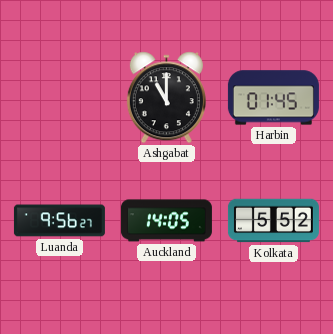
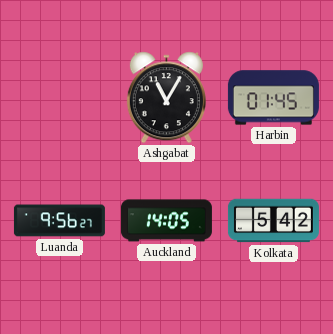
Ashgabat: 11:00 -> 11:05
Kolkata: 5:52 -> 5:42
